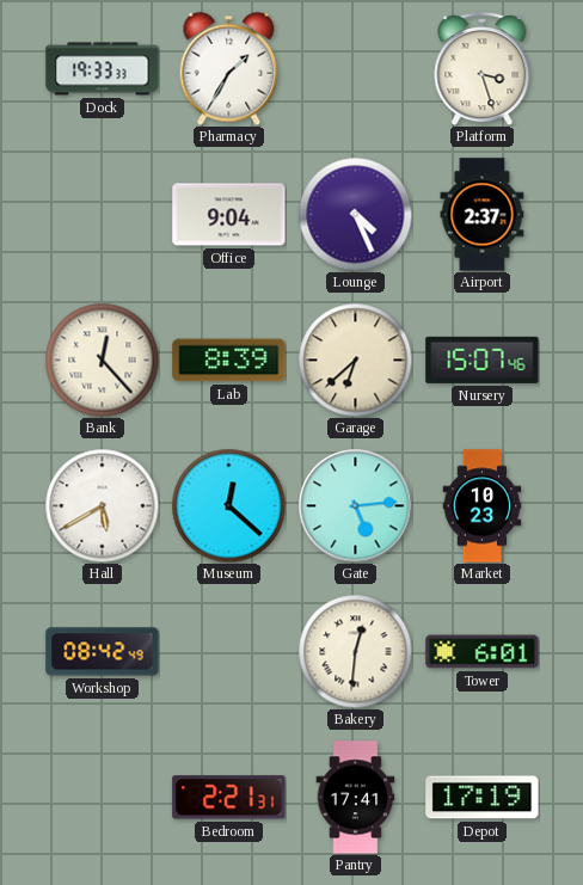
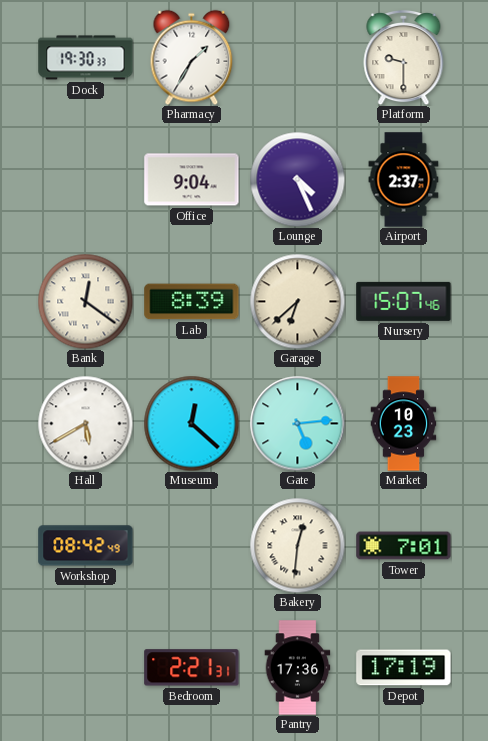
Dock: 19:33 -> 19:30
Platform: 3:27 -> 9:30
Bank: 12:23 -> 12:21
Tower: 6:01 -> 7:01
Pantry: 17:41 -> 17:36
